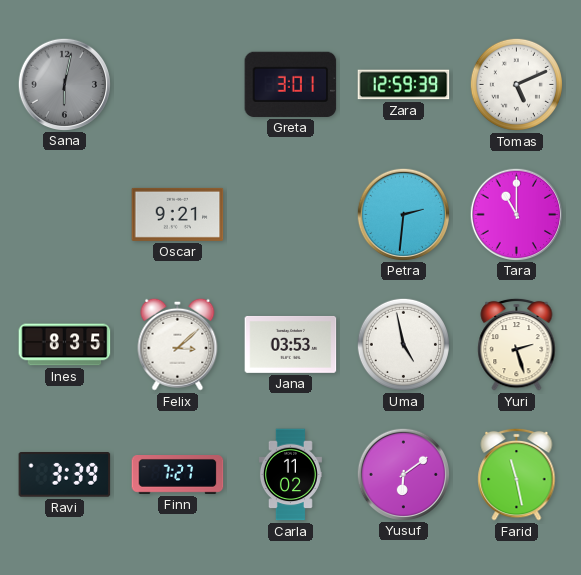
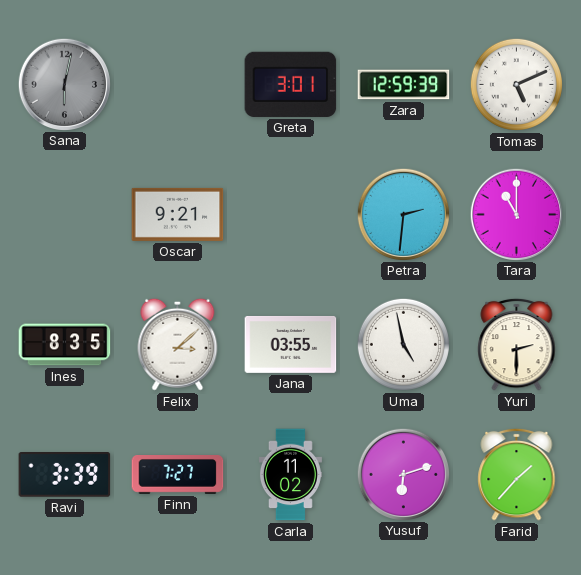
Jana: 03:53 -> 03:55
Yuri: 2:27 -> 2:30
Yusuf: 6:09 -> 6:12
Farid: 11:28 -> 1:37
